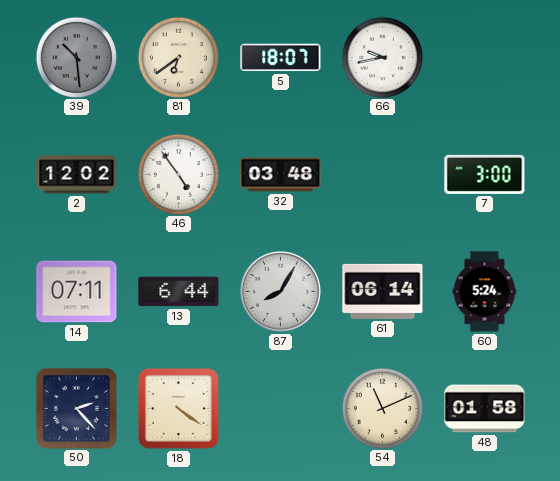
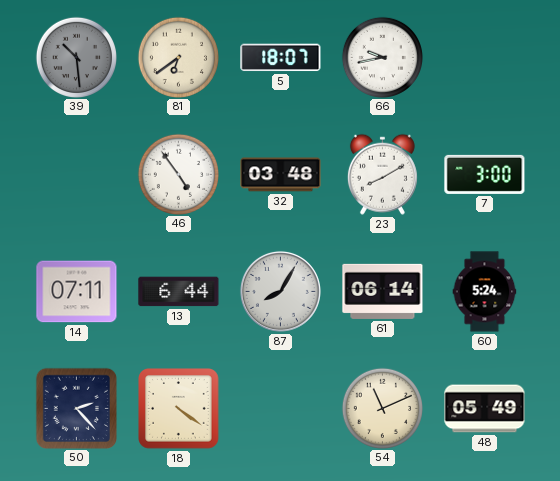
2: 12:02 -> none
23: none -> 8:10
48: 01:58 -> 05:49
